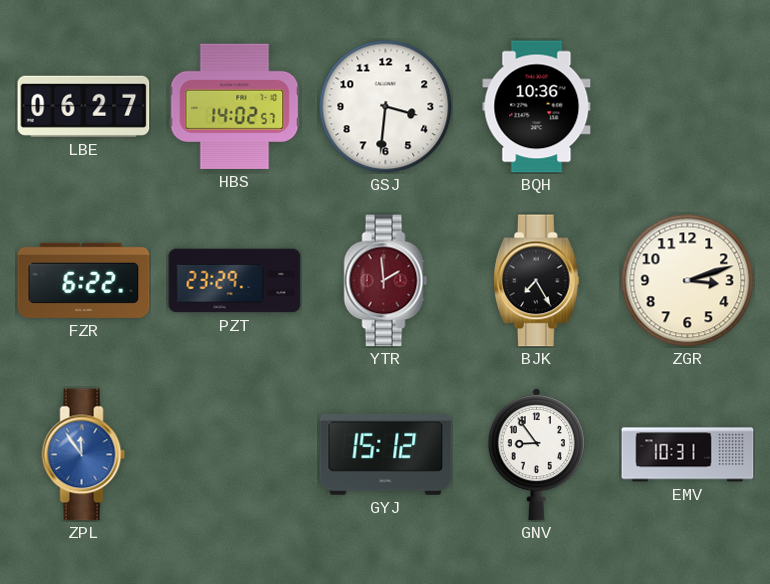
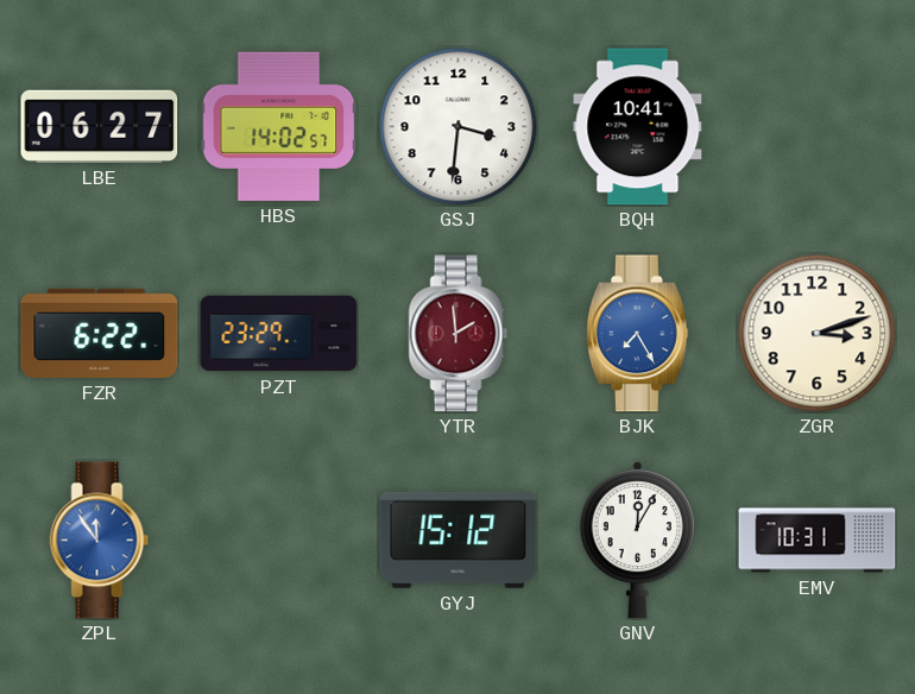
BQH: 10:36 -> 10:41
BJK dial: black -> blue
GNV: 8:54 -> 12:05
